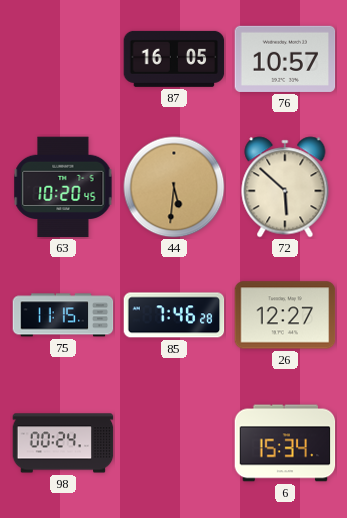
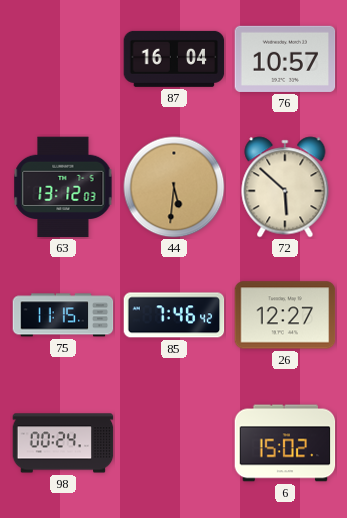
87: 16:05 -> 16:04
63: 10:20 -> 13:12
85: 7:46:28 -> 7:46:42
6: 15:34 -> 15:02
